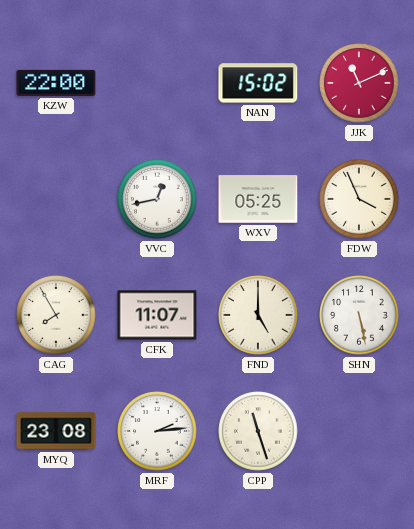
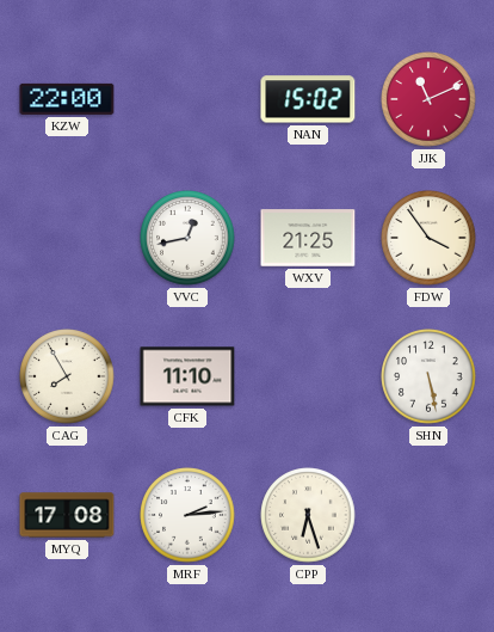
WXV: 05:25 -> 21:25
FDW: 3:56 -> 3:54
CFK: 11:07 -> 11:10
FND: 5:00 -> none
MYQ: 23:08 -> 17:08
CPP: 11:27 -> 6:27
